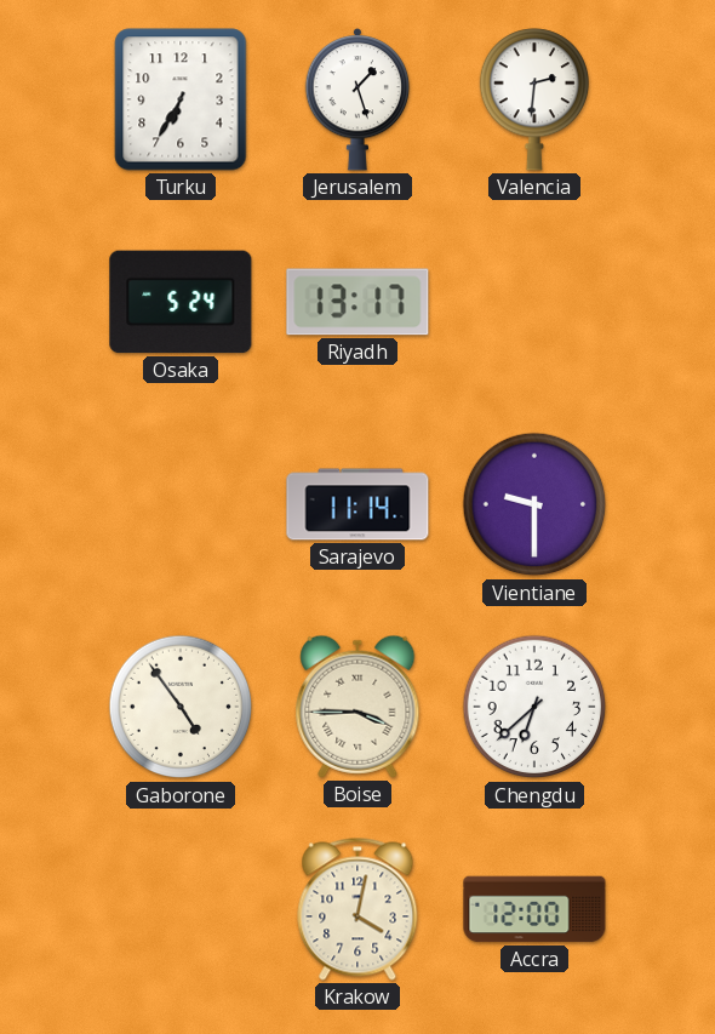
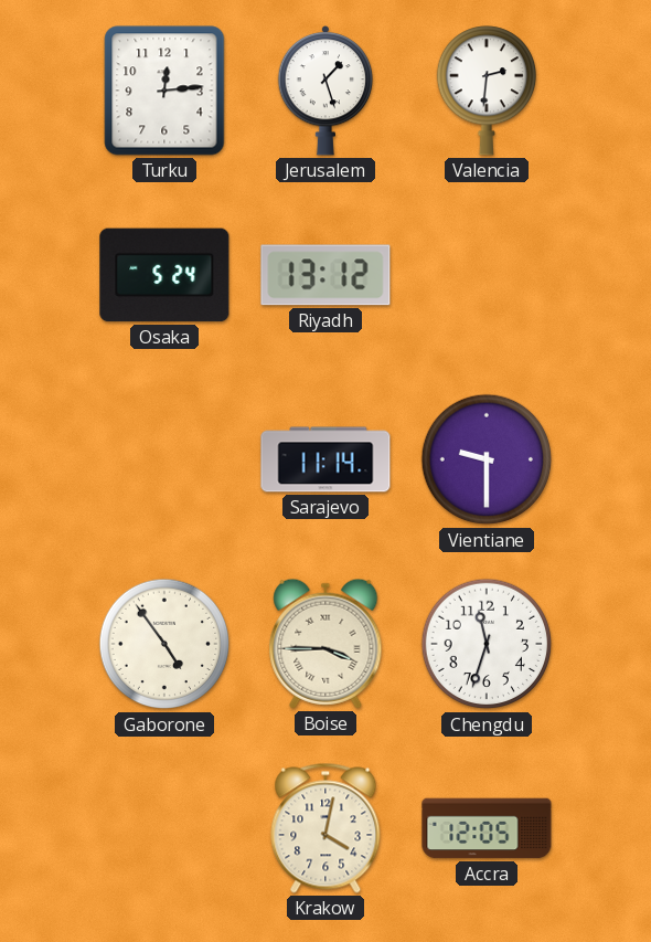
Turku: 6:35 -> 12:14
Riyadh: 13:17 -> 13:12
Chengdu: 6:38 -> 11:33
Accra: 12:00 -> 12:05
